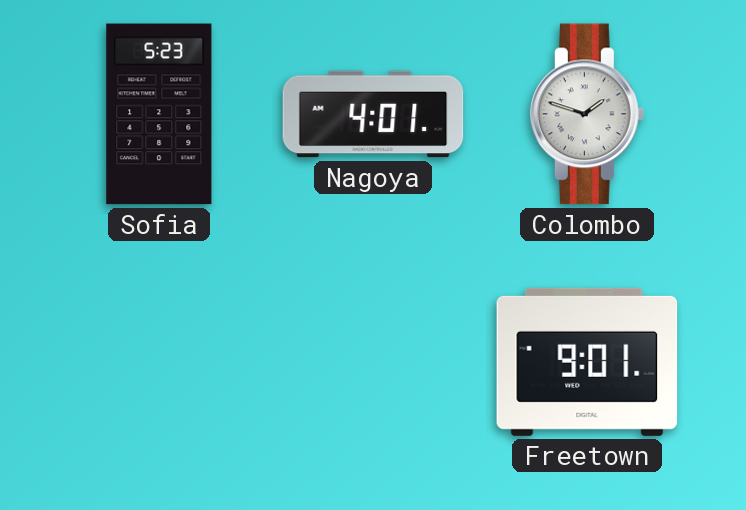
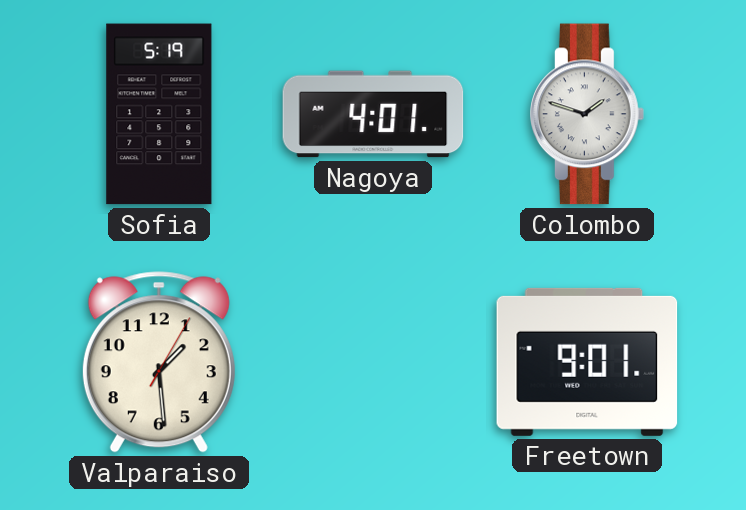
Sofia: 5:23 -> 5:19
Valparaiso: none -> 1:29
